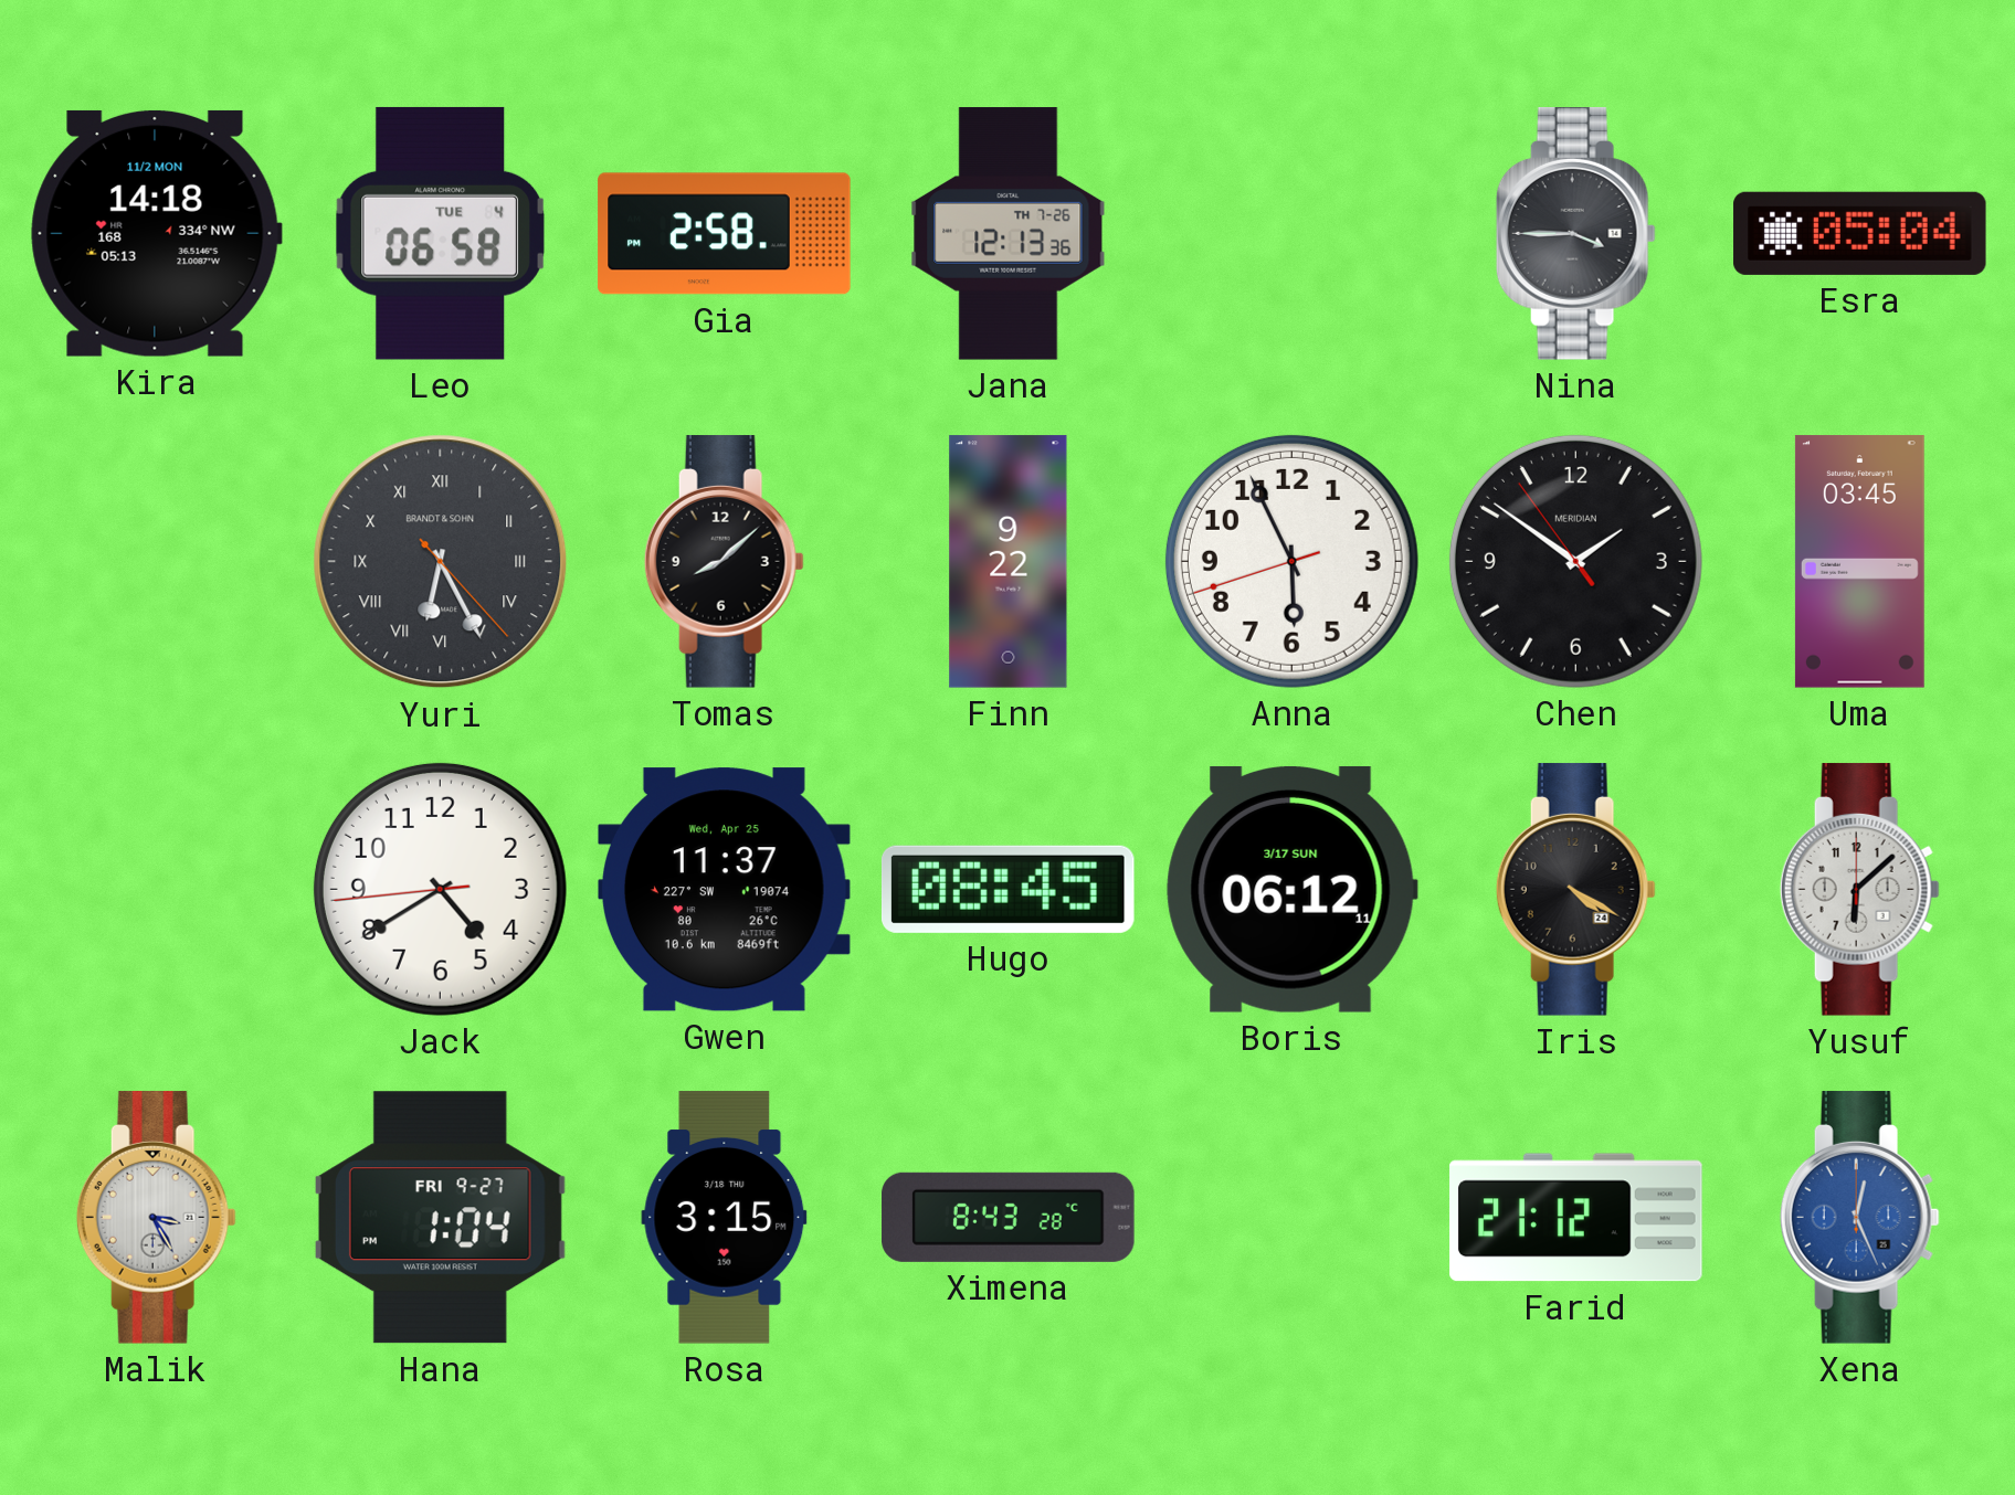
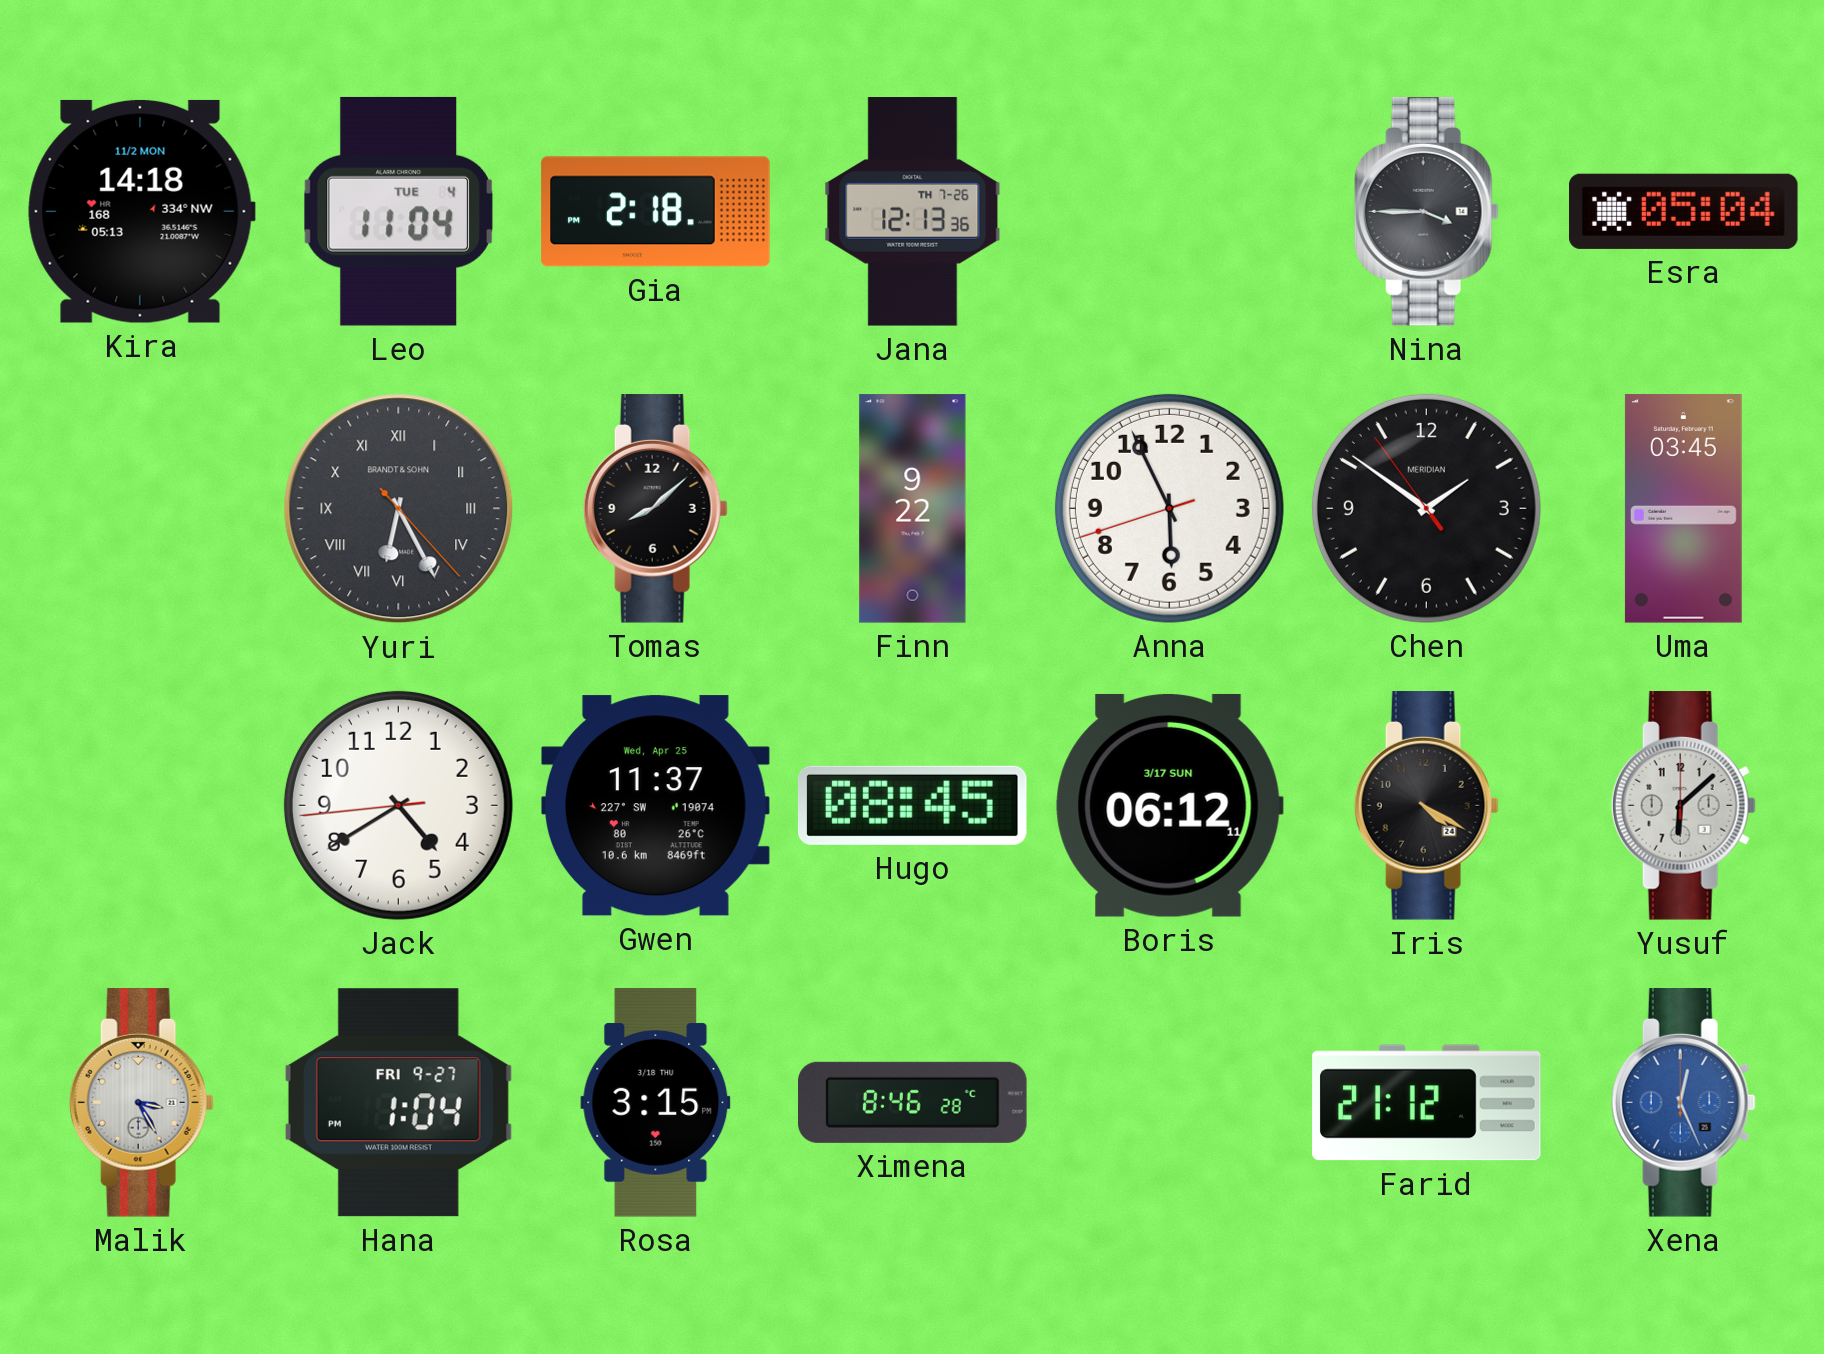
Leo: 06:58 -> 11:04
Gia: 2:58 -> 2:18
Ximena: 8:43 -> 8:46
